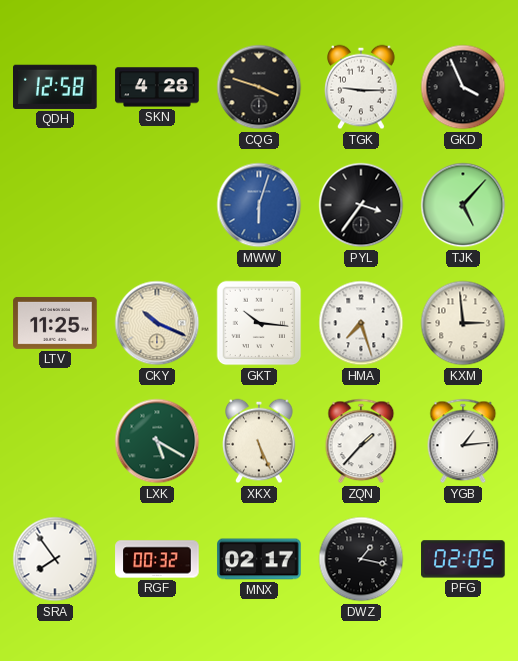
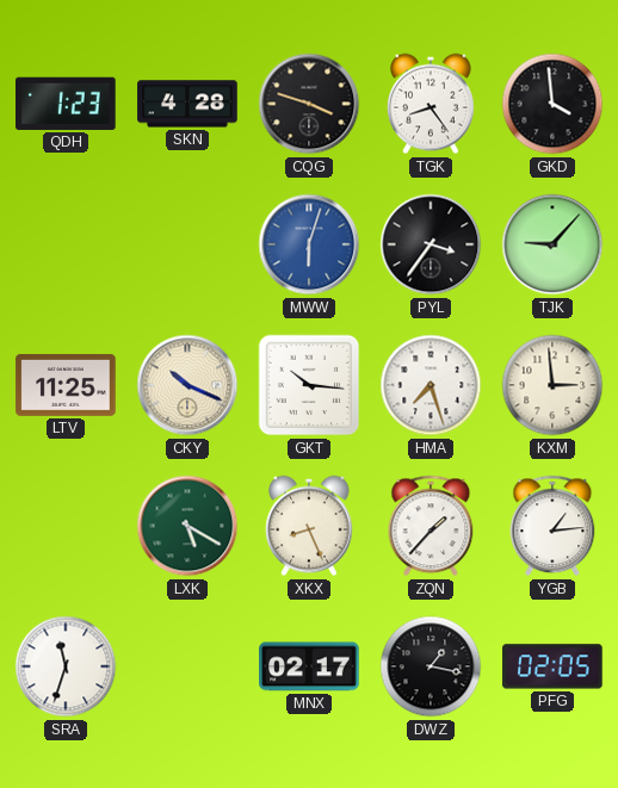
QDH: 12:58 -> 1:23
TGK: 9:15 -> 8:24
GKD: 3:56 -> 3:59
TJK: 5:07 -> 9:07
XKX: 5:26 -> 8:26
SRA: 7:54 -> 11:33
RGF: 00:32 -> none
